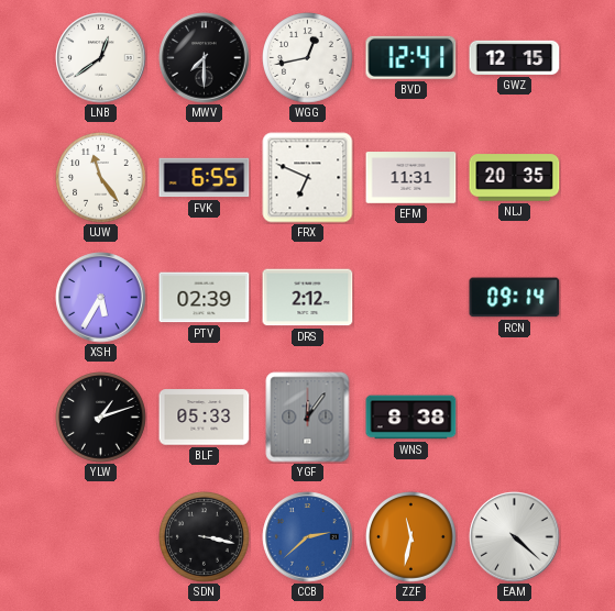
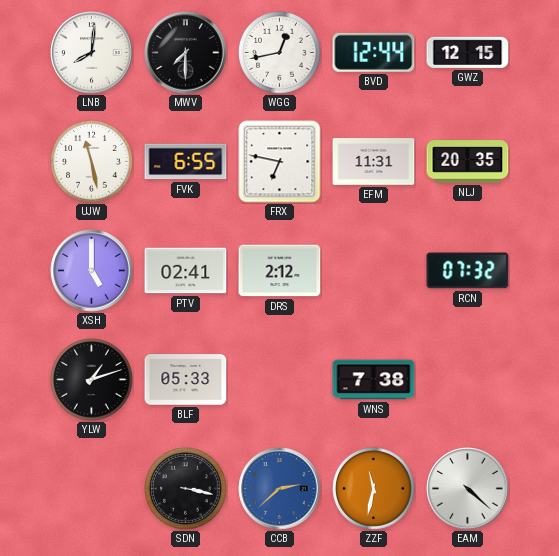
LNB: 12:39 -> 8:01
BVD: 12:41 -> 12:44
UJW: 11:24 -> 11:28
FRX: 6:49 -> 6:47
XSH: 5:35 -> 5:00
PTV: 02:39 -> 02:41
RCN: 09:14 -> 07:32
YGF: 12:06 -> none
WNS: 8:38 -> 7:38
